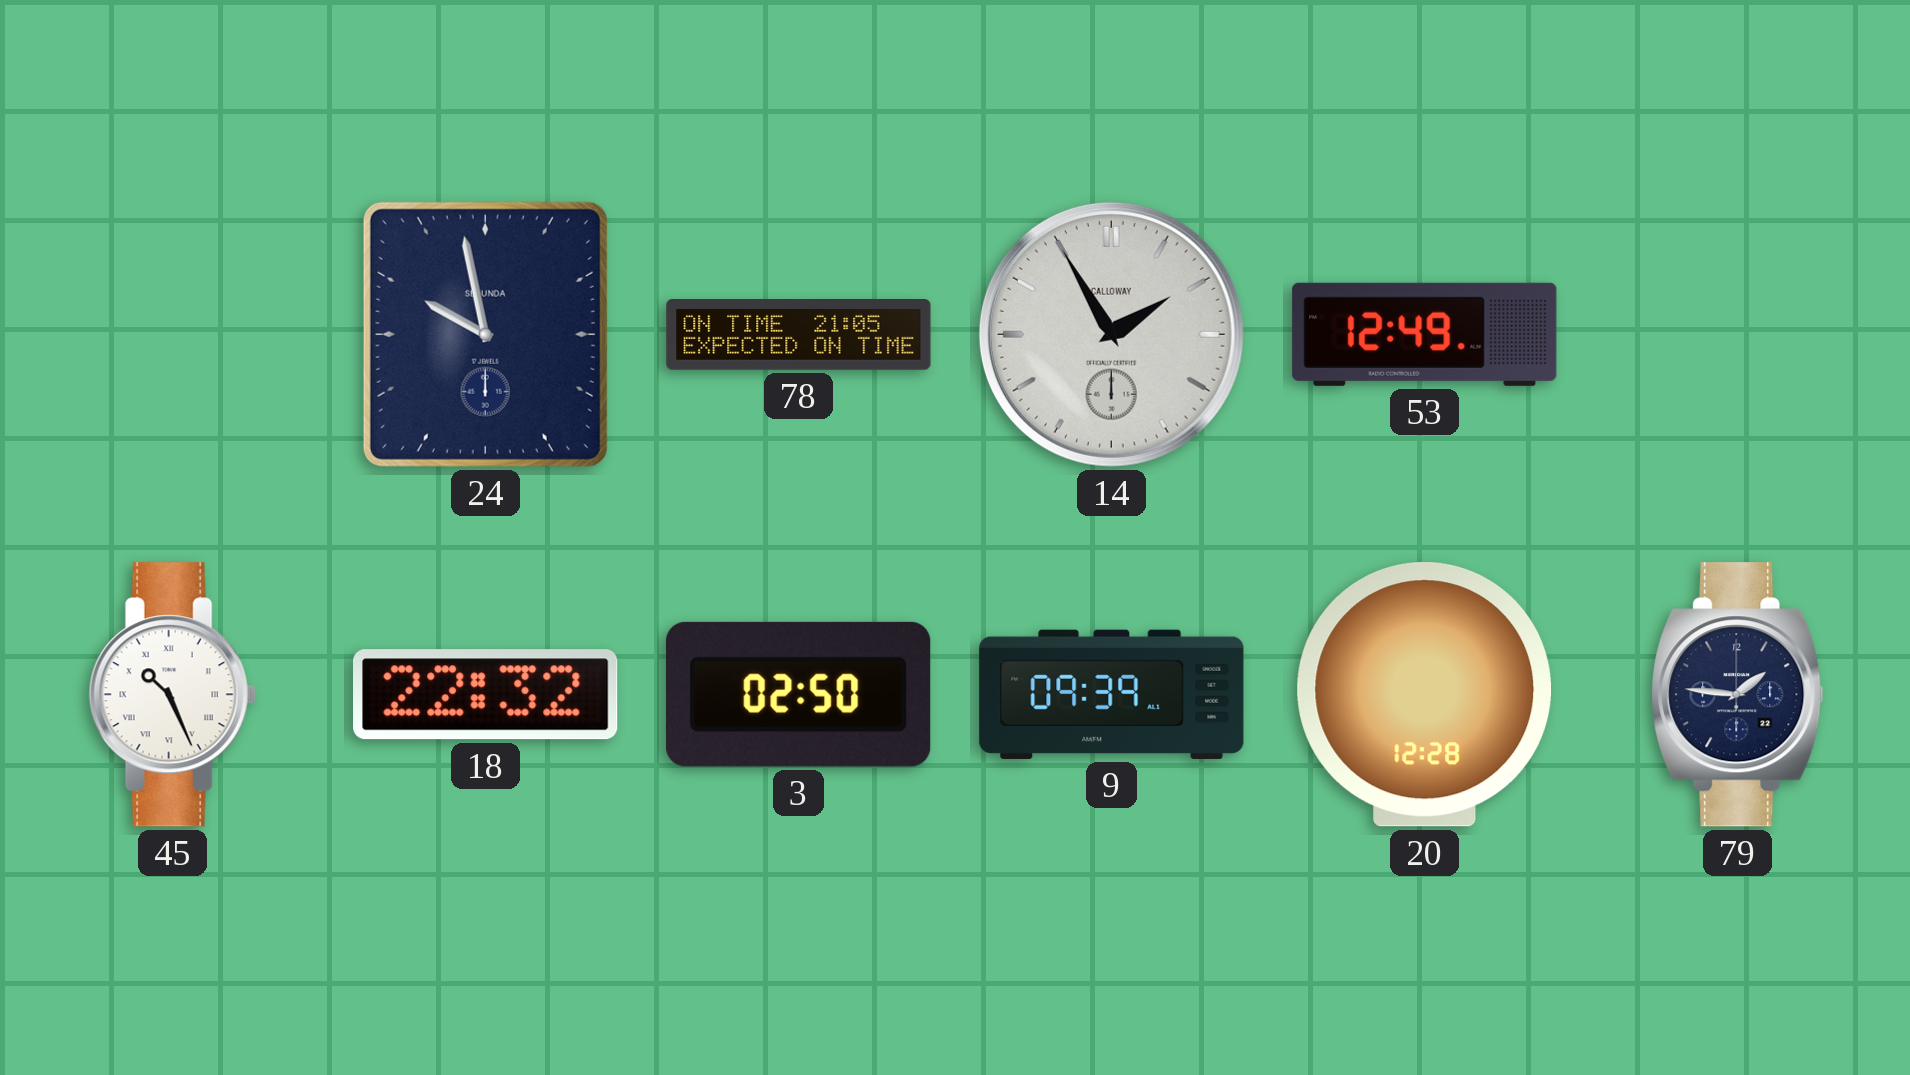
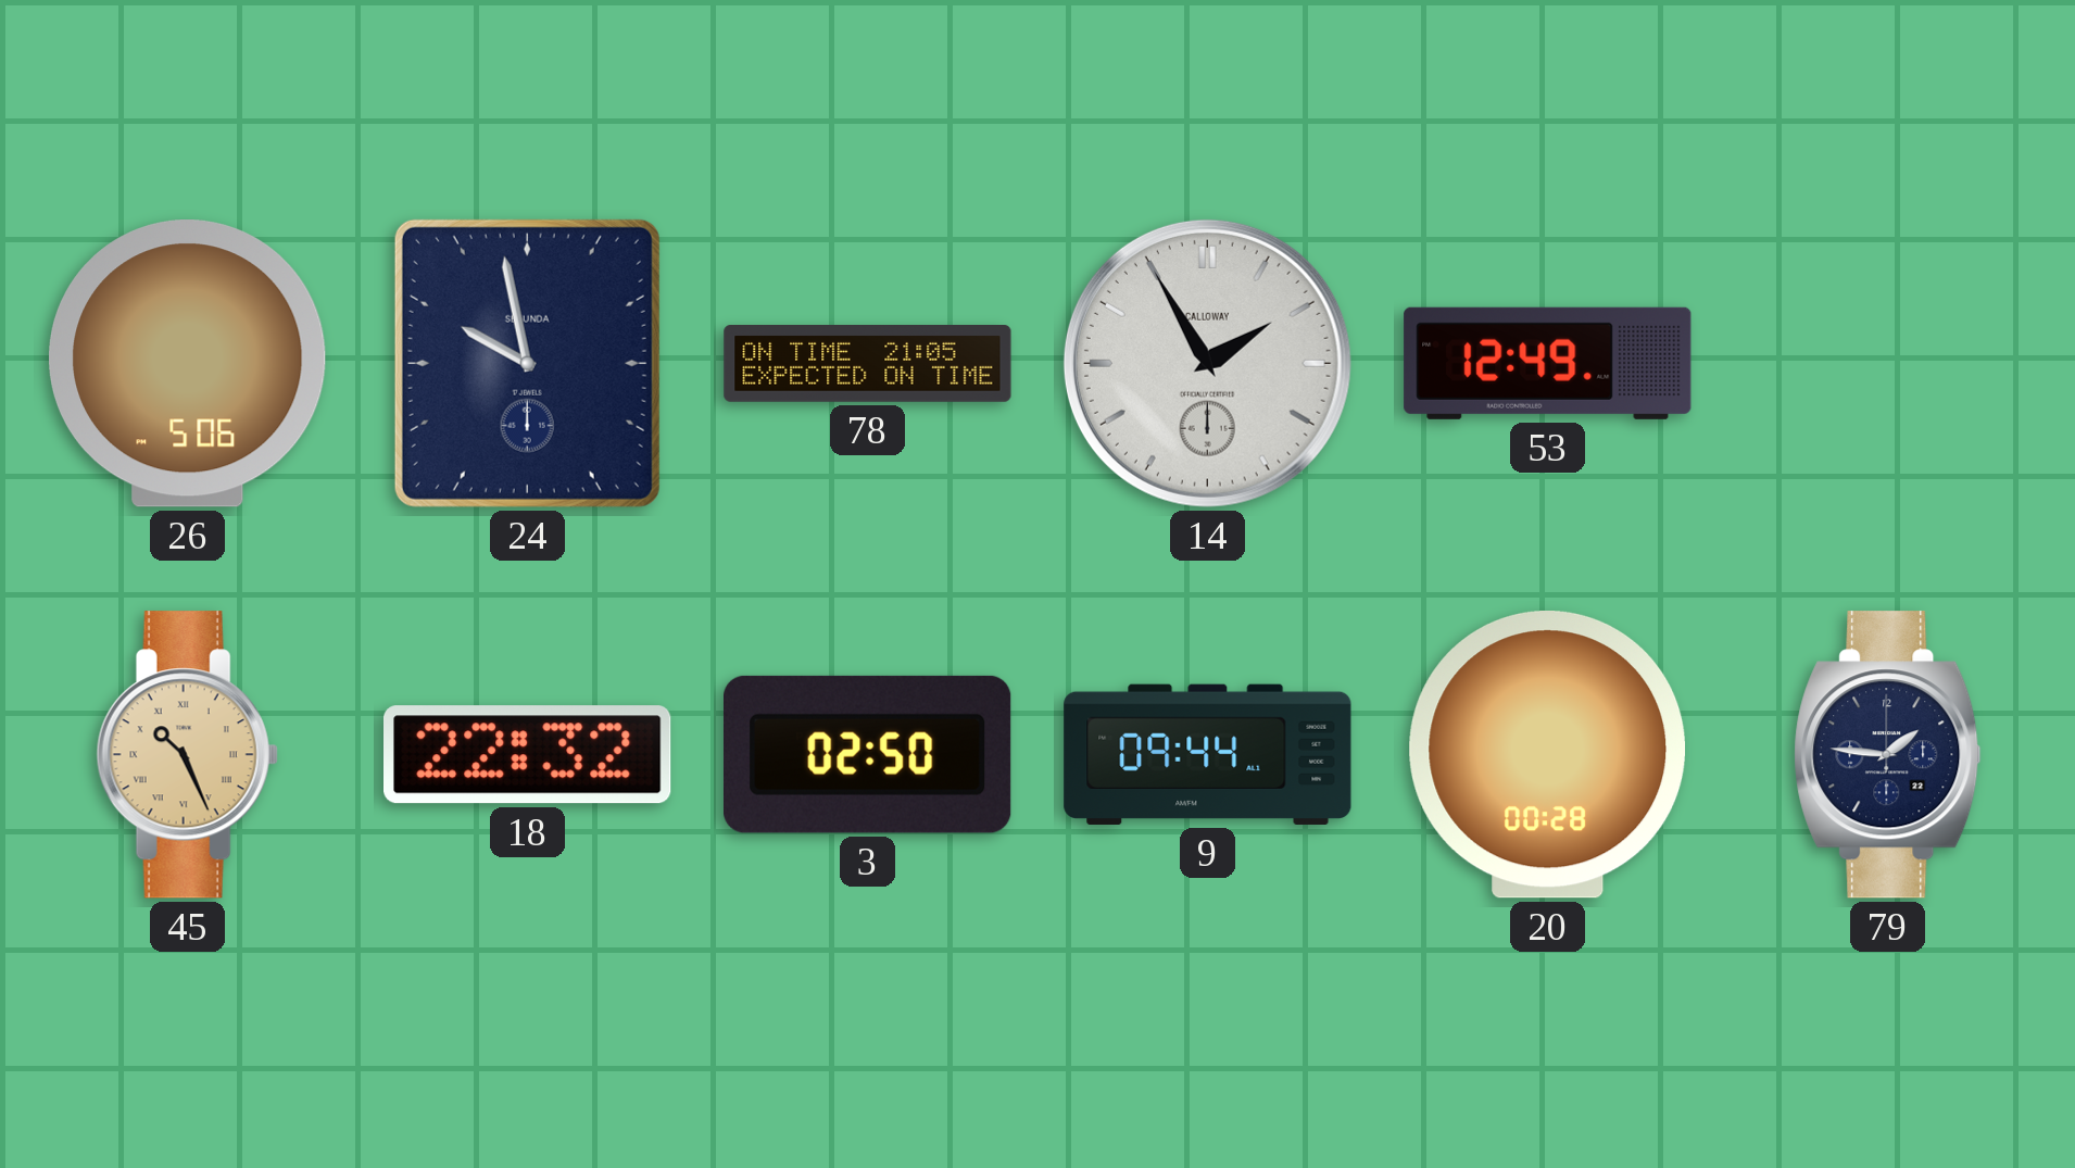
26: none -> 5:06
45 dial: white -> champagne
9: 09:39 -> 09:44
20: 12:28 -> 00:28
